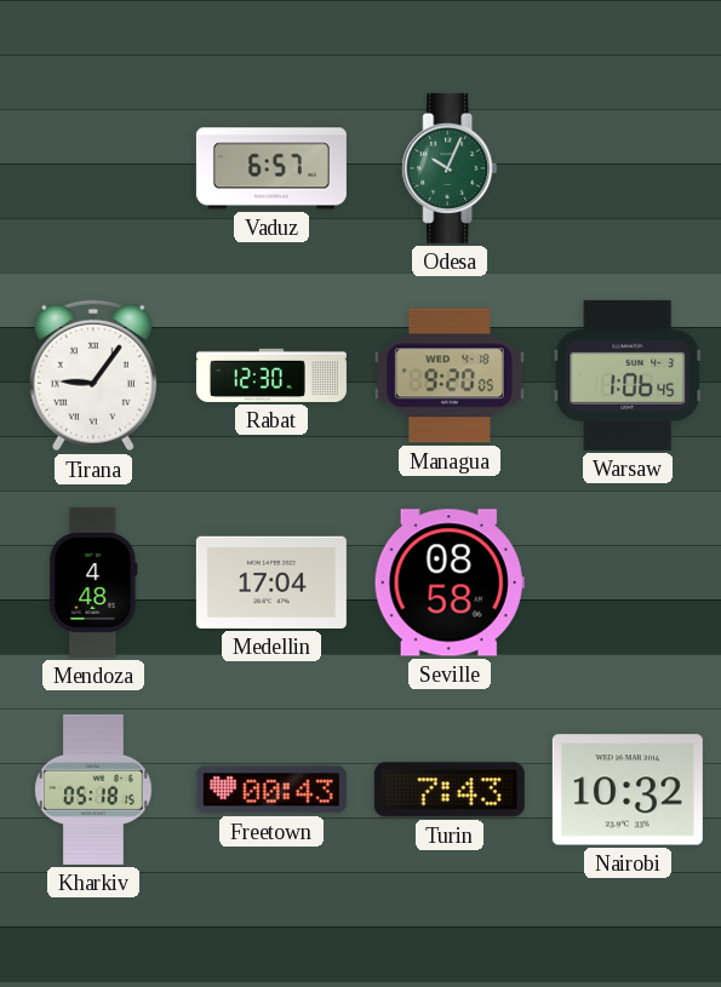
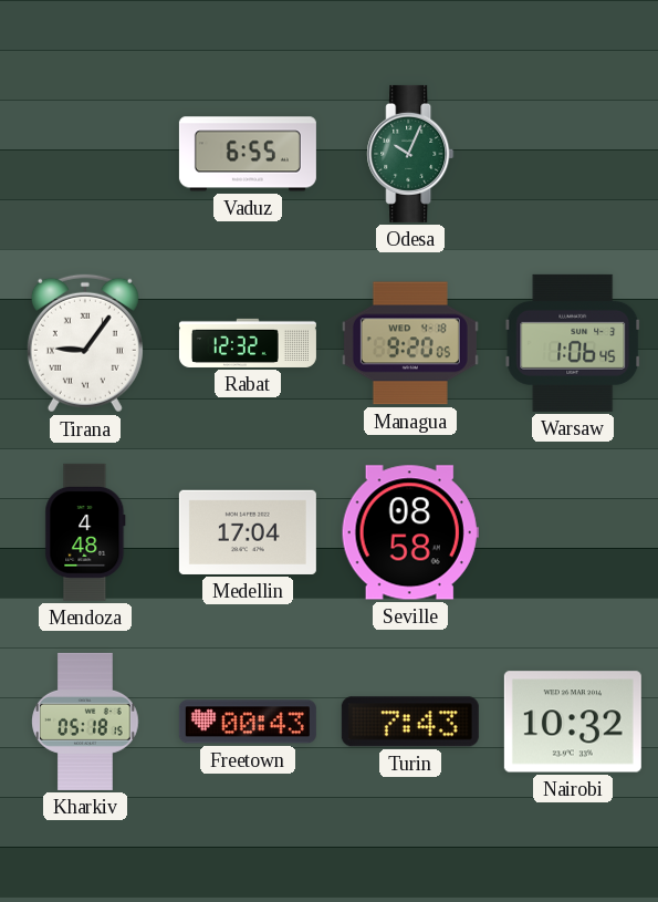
Vaduz: 6:57 -> 6:55
Rabat: 12:30 -> 12:32
